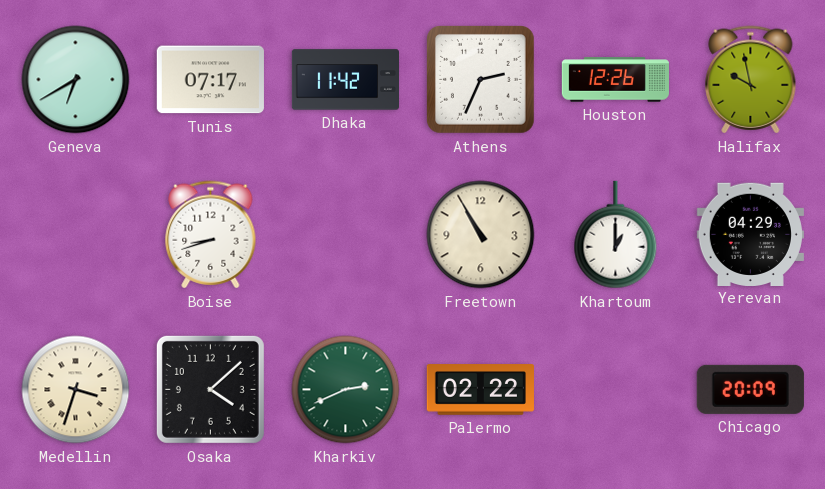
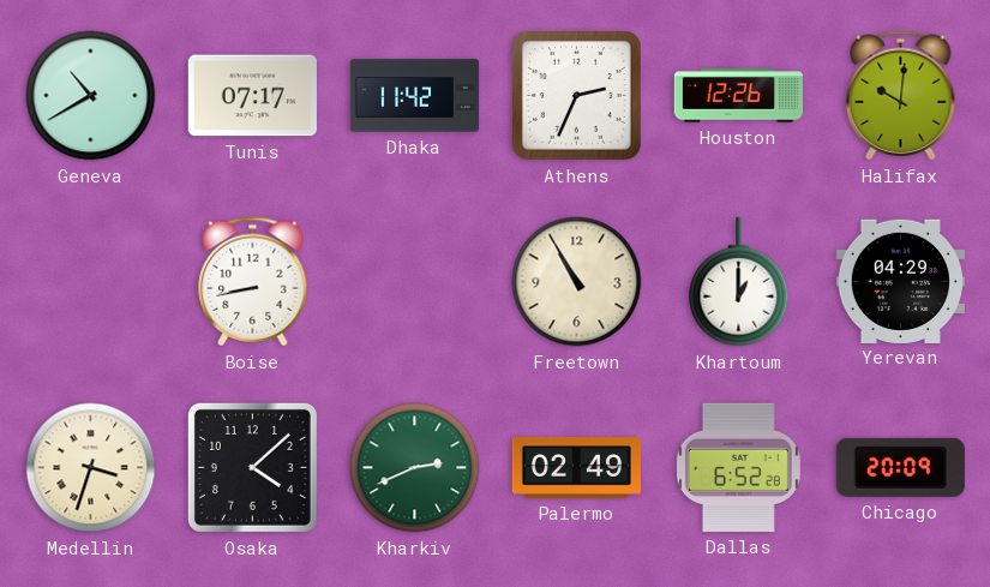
Geneva: 6:40 -> 10:40
Halifax: 9:58 -> 10:01
Boise: 8:42 -> 8:43
Palermo: 02:22 -> 02:49
Dallas: none -> 6:52
